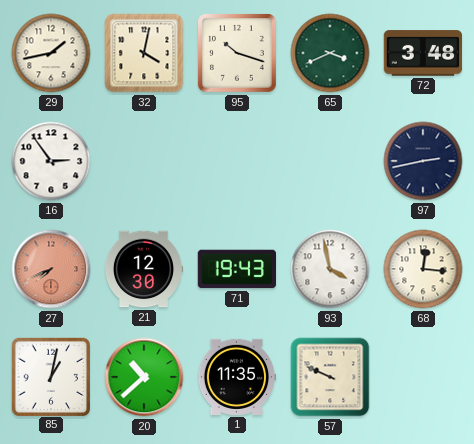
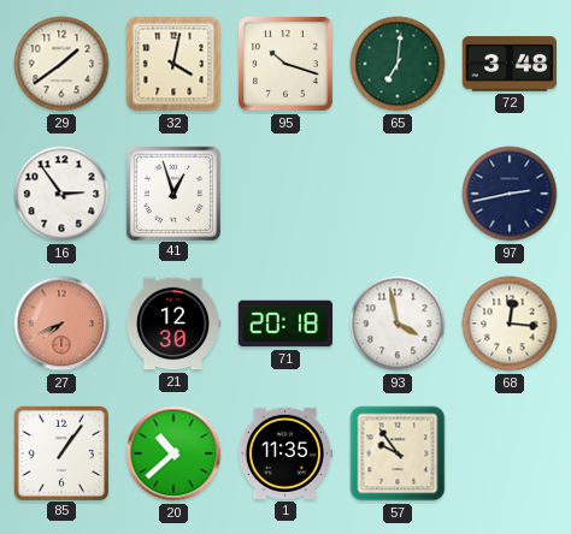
29: 1:43 -> 1:39
65: 3:41 -> 7:01
41: none -> 12:57
71: 19:43 -> 20:18
85: 1:02 -> 1:06
57: 9:49 -> 9:54
